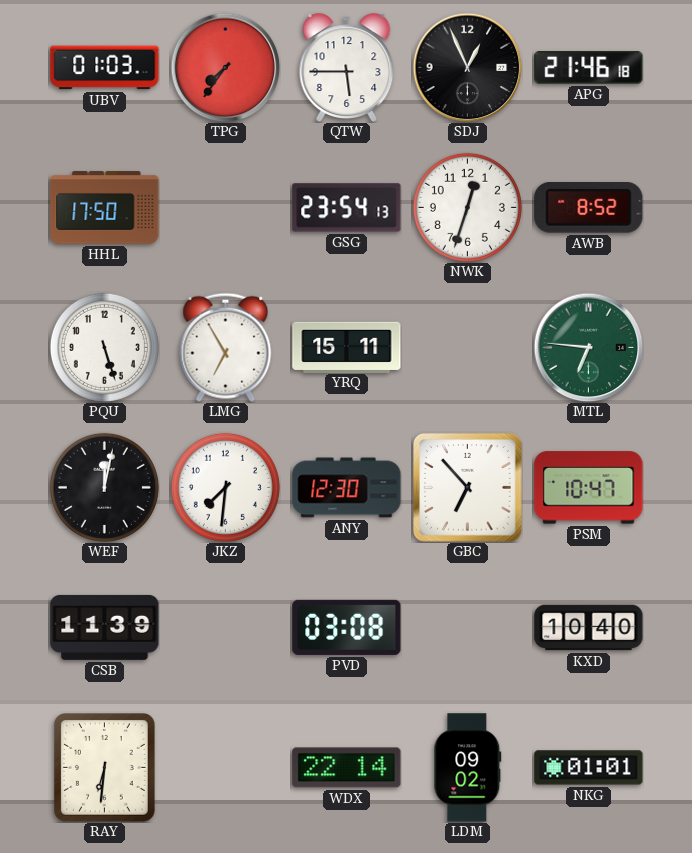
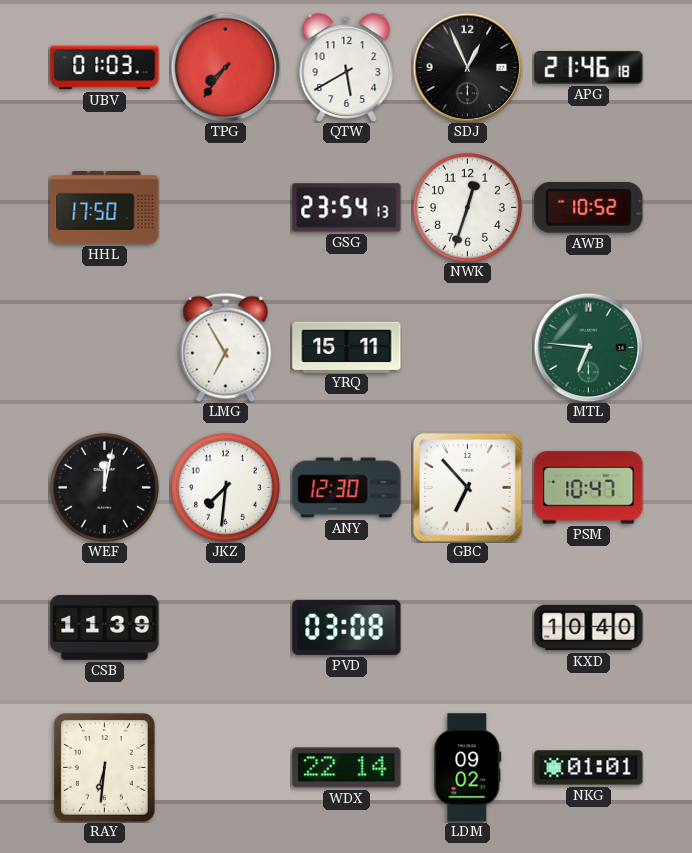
QTW: 5:45 -> 5:40
AWB: 8:52 -> 10:52
PQU: 5:27 -> none
